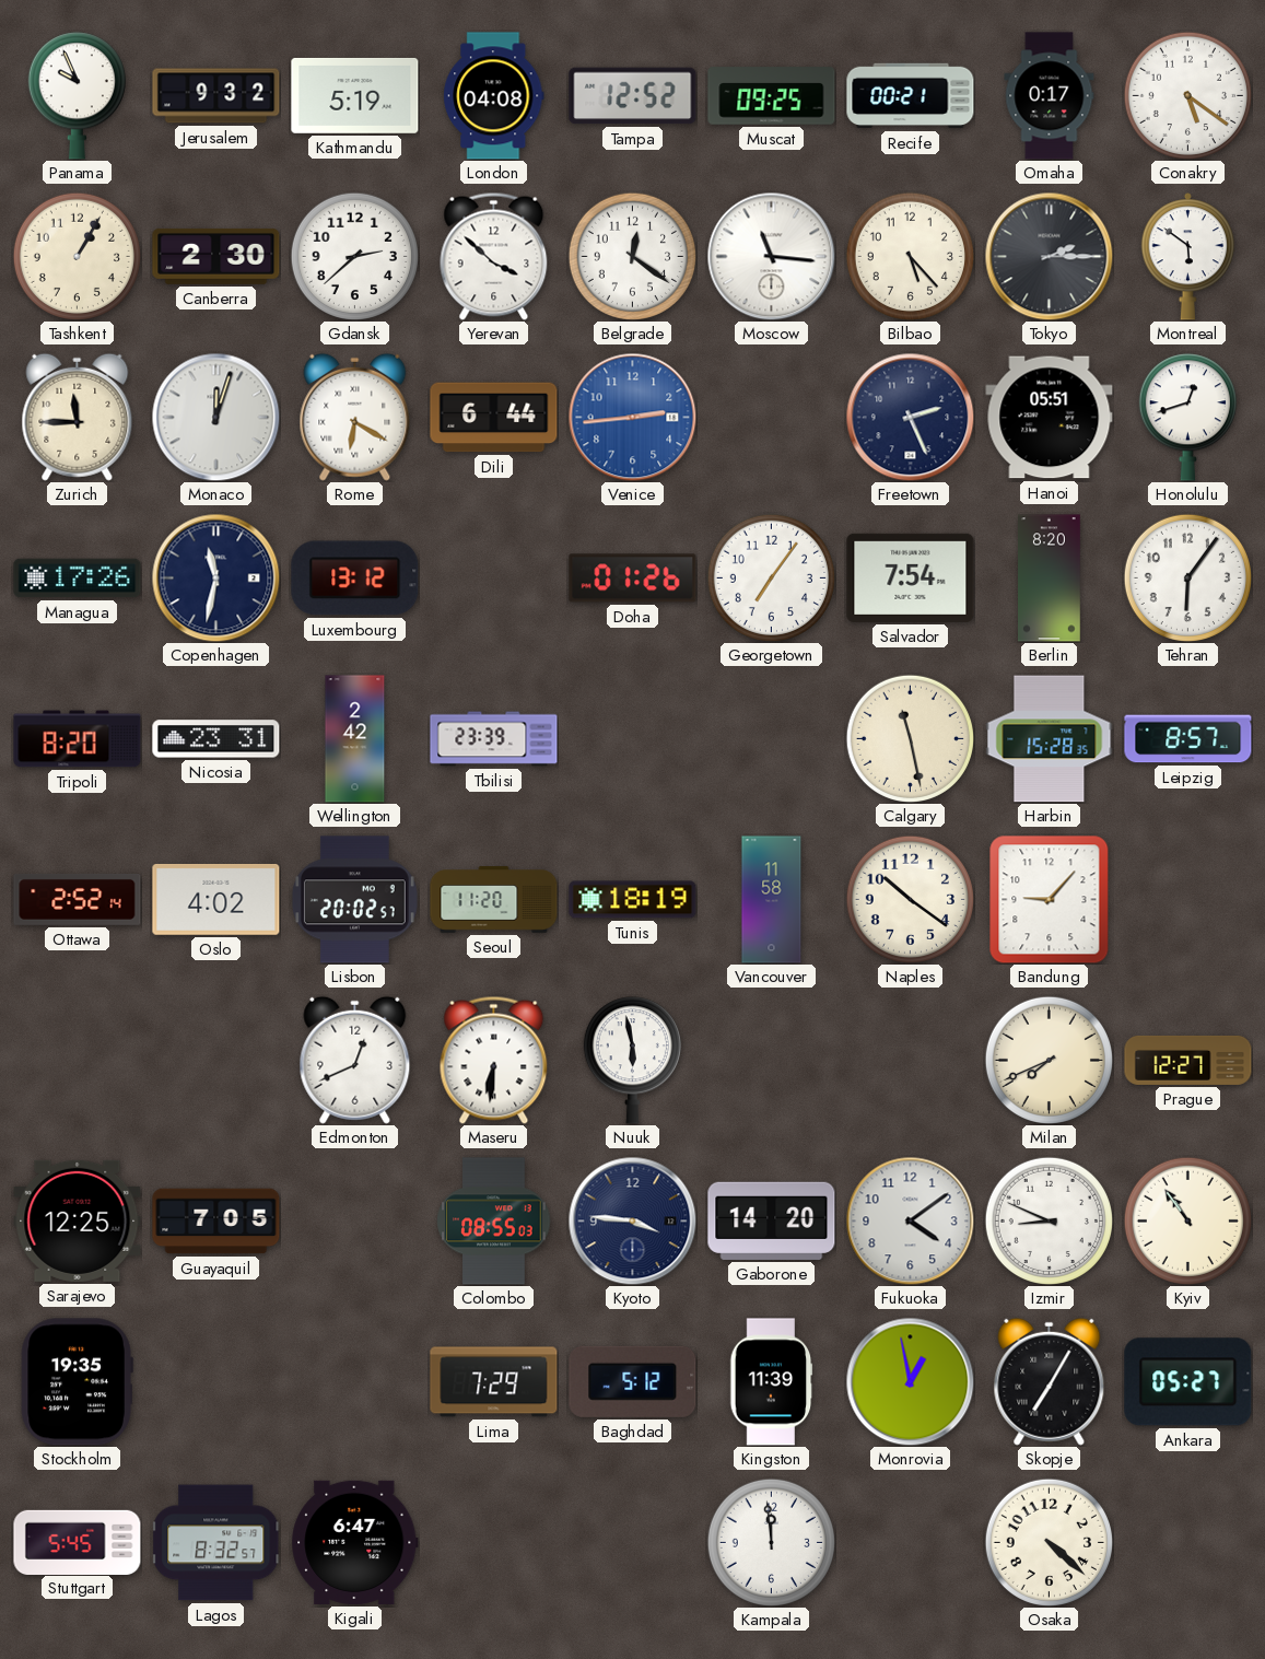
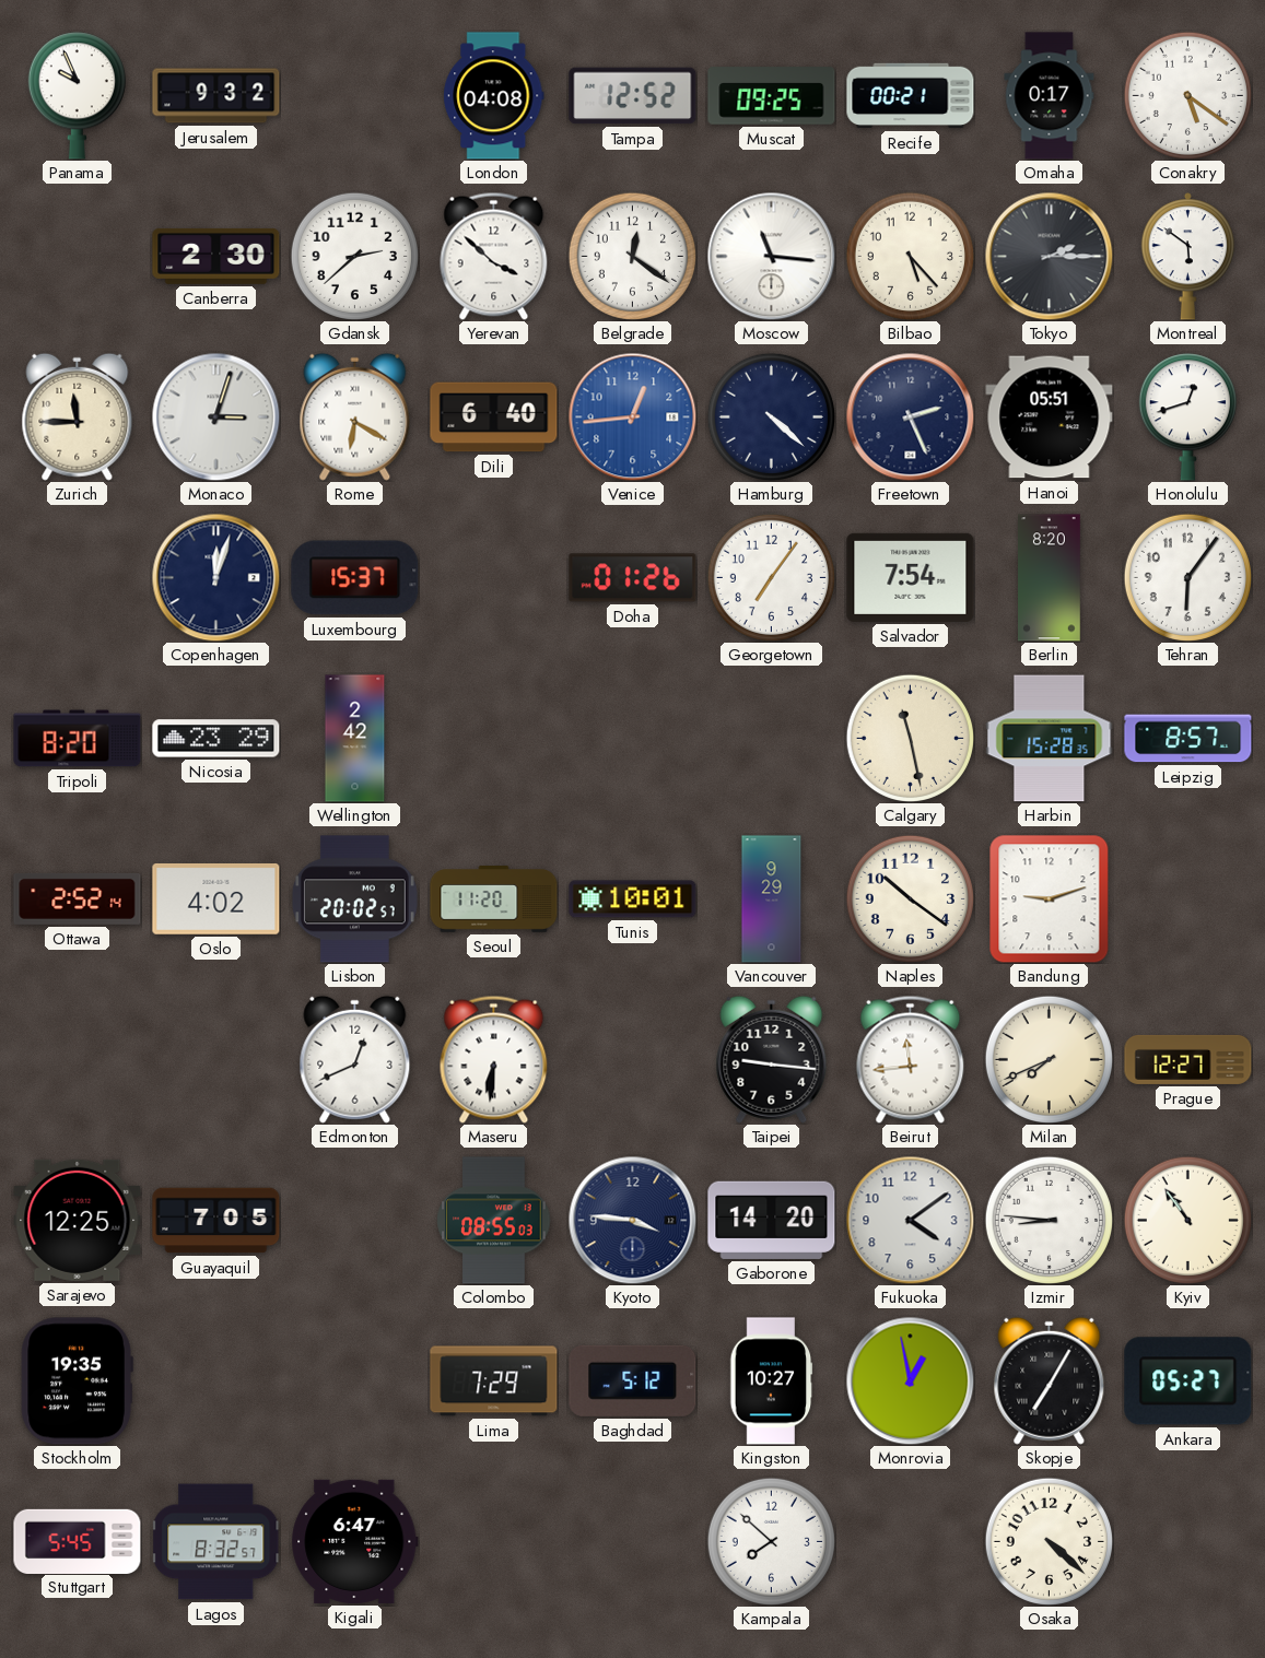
Kathmandu: 5:19 -> none
Tashkent: 1:05 -> none
Monaco: 12:03 -> 3:03
Dili: 6:44 -> 6:40
Venice: 2:44 -> 12:44
Hamburg: none -> 4:22
Managua: 17:26 -> none
Copenhagen: 11:32 -> 12:03
Luxembourg: 13:12 -> 15:37
Nicosia: 23:31 -> 23:29
Tbilisi: 23:39 -> none
Tunis: 18:19 -> 10:01
Vancouver: 11:58 -> 9:29
Bandung: 9:07 -> 9:12
Nuuk: 5:58 -> none
Taipei: none -> 9:16
Beirut: none -> 11:44
Izmir: 8:49 -> 8:46
Kingston: 11:39 -> 10:27
Kampala: 11:59 -> 7:52
